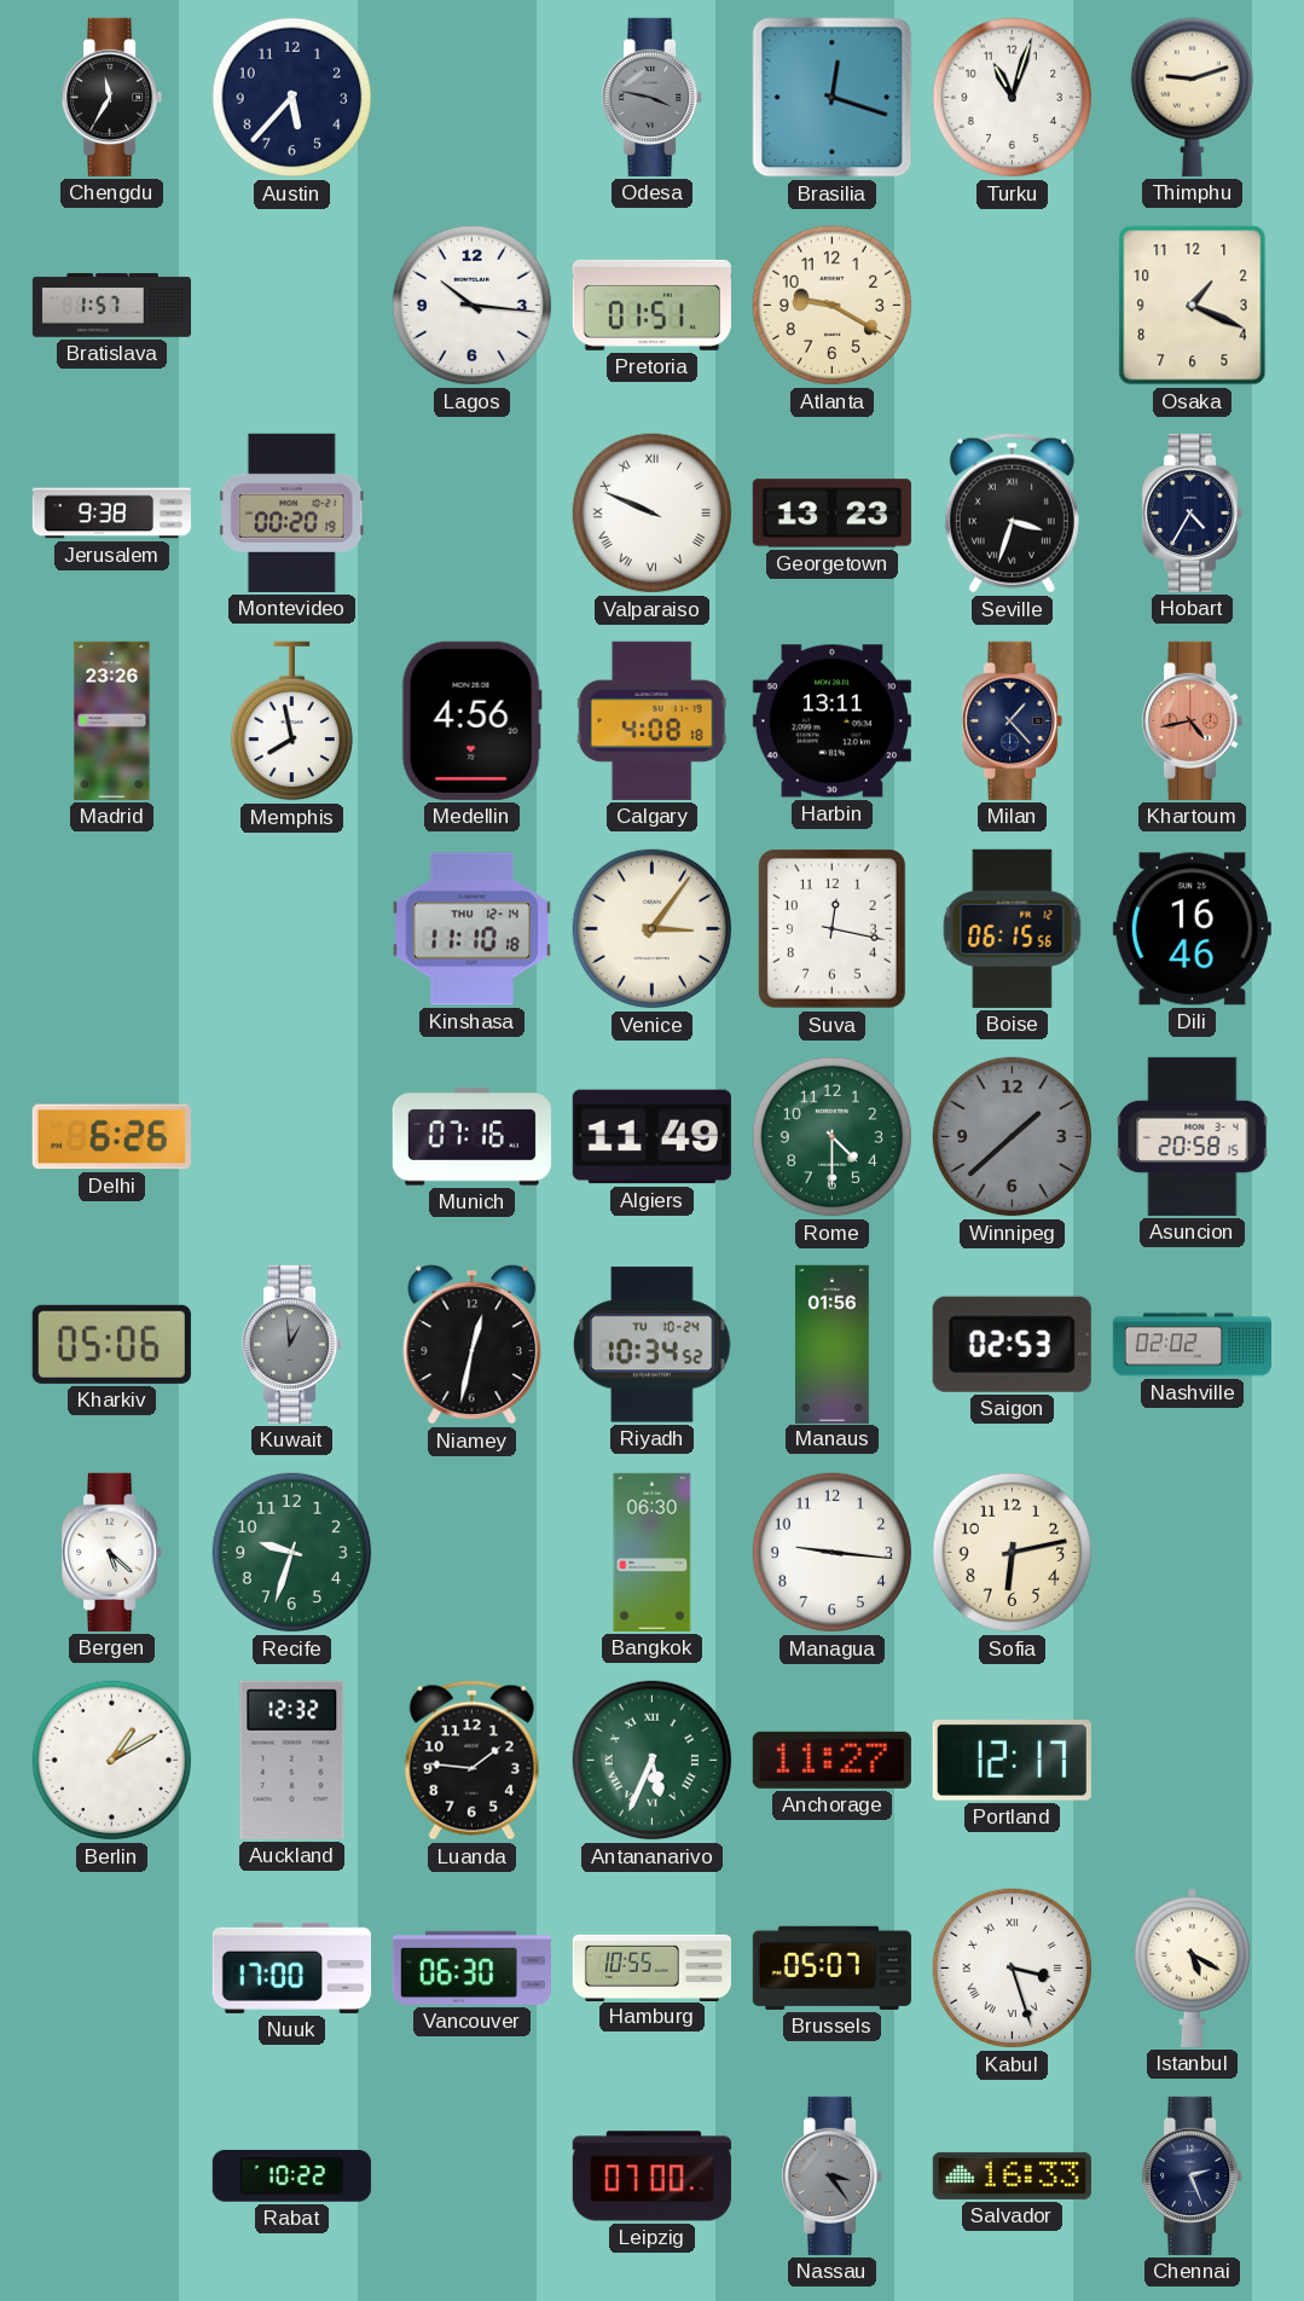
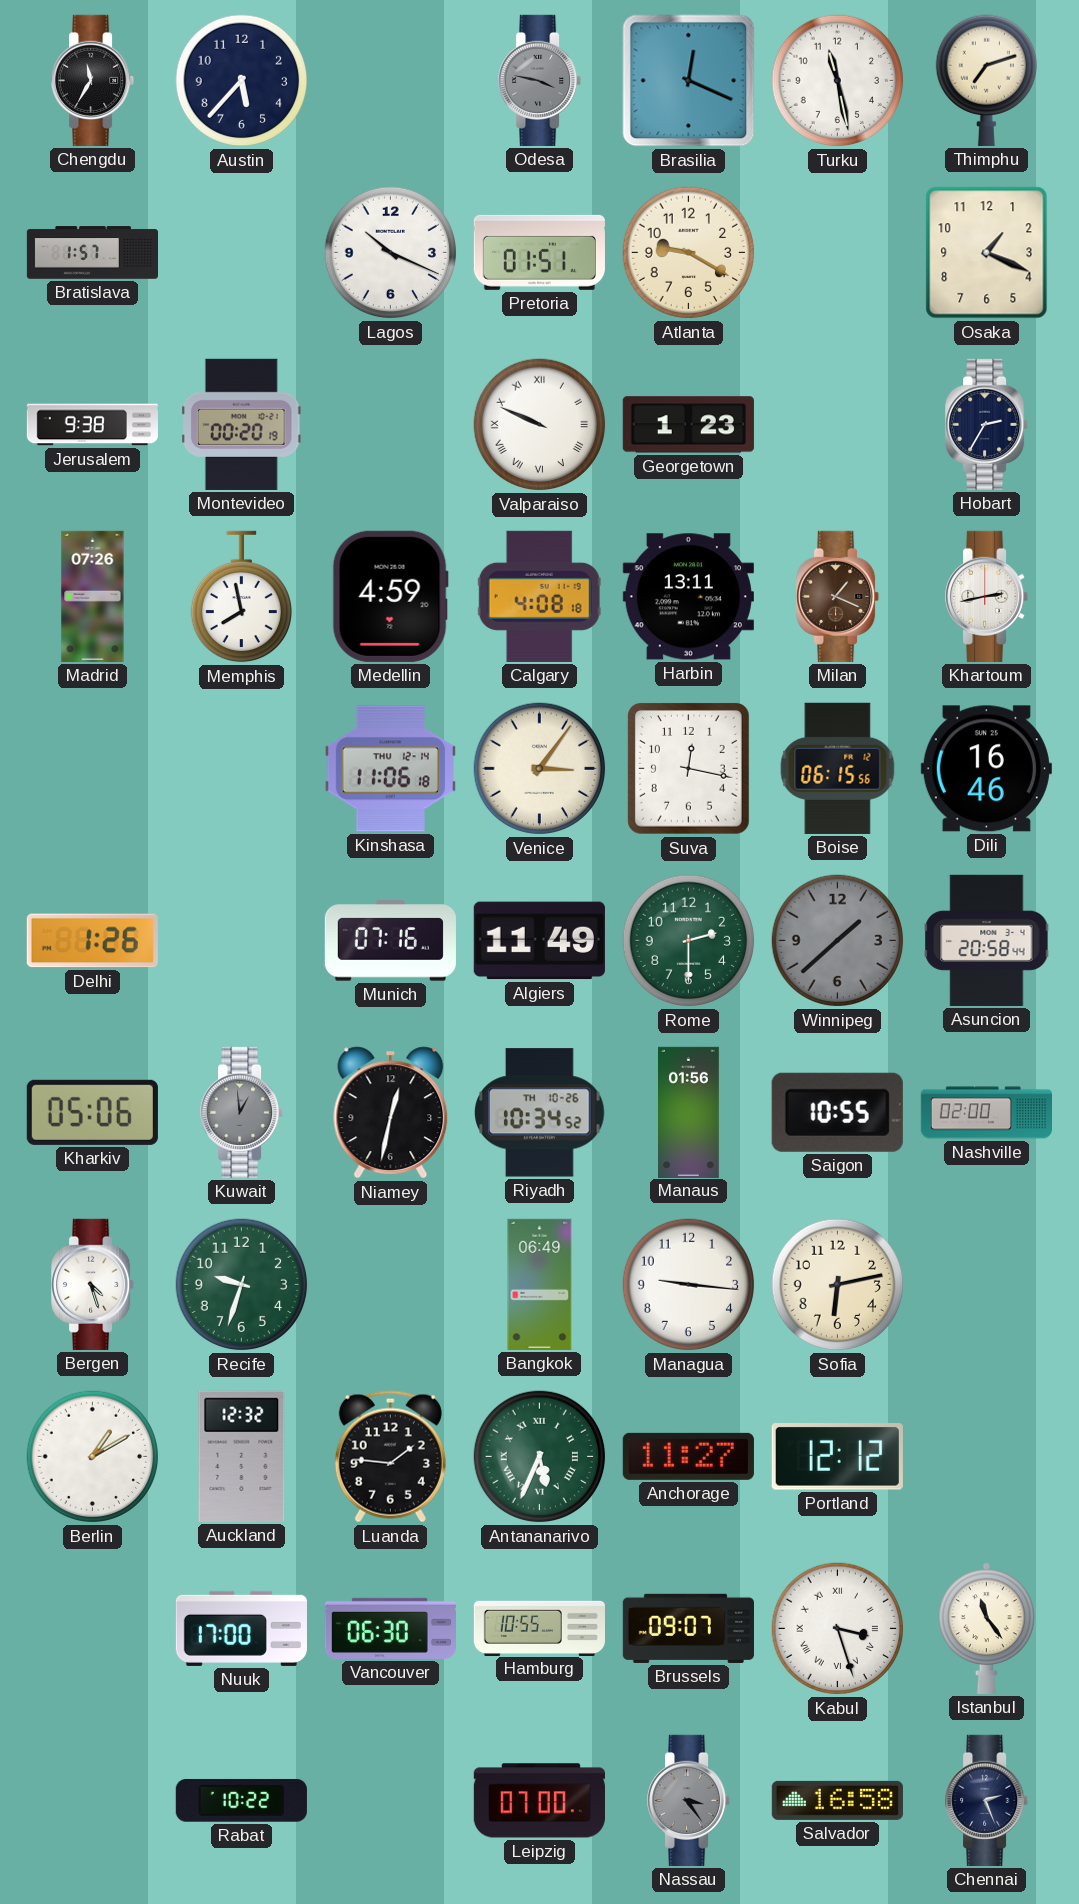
Brasilia: 12:18 -> 12:19
Turku: 11:03 -> 11:28
Thimphu: 9:12 -> 7:12
Lagos: 10:16 -> 10:19
Georgetown: 13:23 -> 1:23
Seville: 3:33 -> none
Hobart: 4:35 -> 2:35
Madrid: 23:26 -> 07:26
Medellin: 4:56 -> 4:59
Milan: 1:23 -> 1:19
Milan dial: navy -> brown
Khartoum: 4:43 -> 2:43
Khartoum dial: salmon -> white
Kinshasa: 11:10 -> 11:06
Delhi: 6:26 -> 1:26
Rome: 4:30 -> 2:30
Asuncion: 20:58:15 -> 20:58:44
Riyadh date: TU 10-24 -> TH 10-26
Saigon: 02:53 -> 10:55
Nashville: 02:02 -> 02:00
Bergen: 5:22 -> 4:27
Bangkok: 06:30 -> 06:49
Portland: 12:17 -> 12:12
Brussels: 05:07 -> 09:07
Istanbul: 5:20 -> 11:24
Salvador: 16:33 -> 16:58
